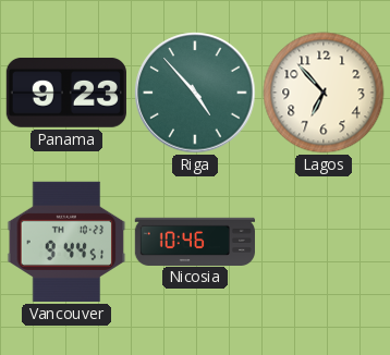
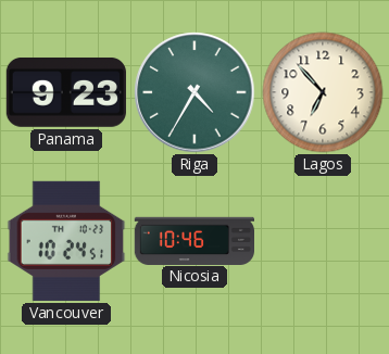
Riga: 4:53 -> 4:35
Vancouver: 9:44 -> 10:24
